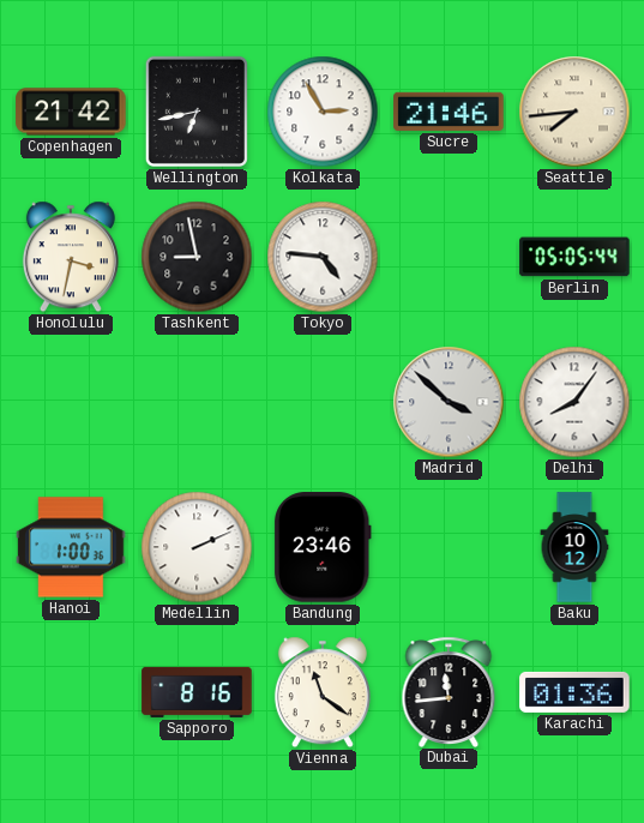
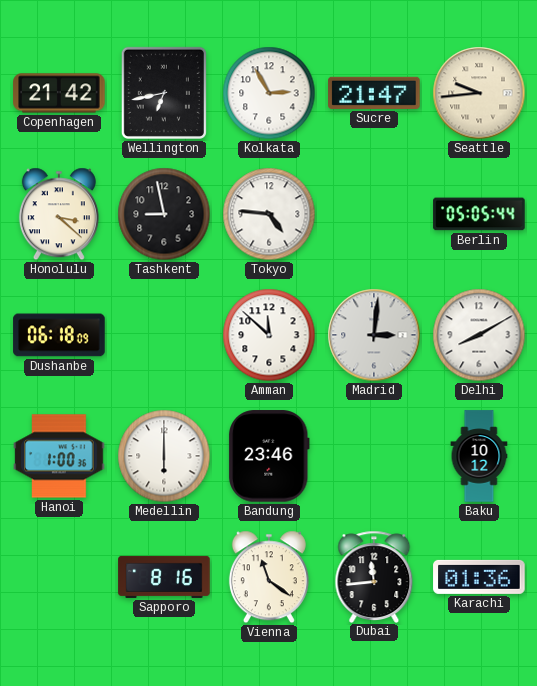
Sucre: 21:46 -> 21:47
Seattle: 7:44 -> 9:44
Honolulu: 3:32 -> 3:22
Dushanbe: none -> 06:18
Amman: none -> 11:52
Madrid: 3:52 -> 3:01
Delhi: 8:06 -> 8:10
Medellin: 2:11 -> 6:00
